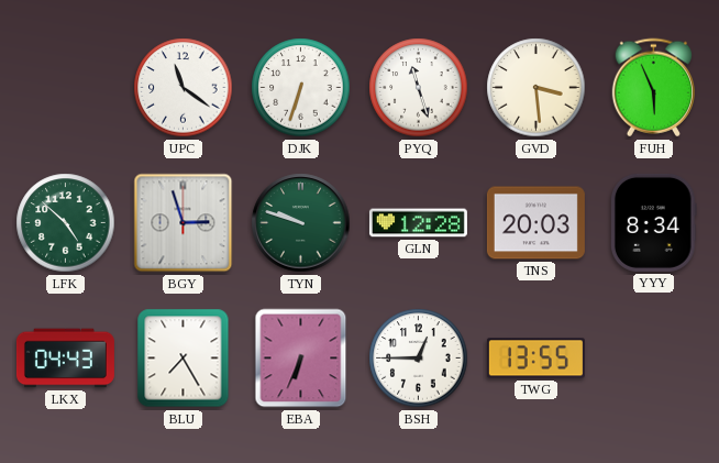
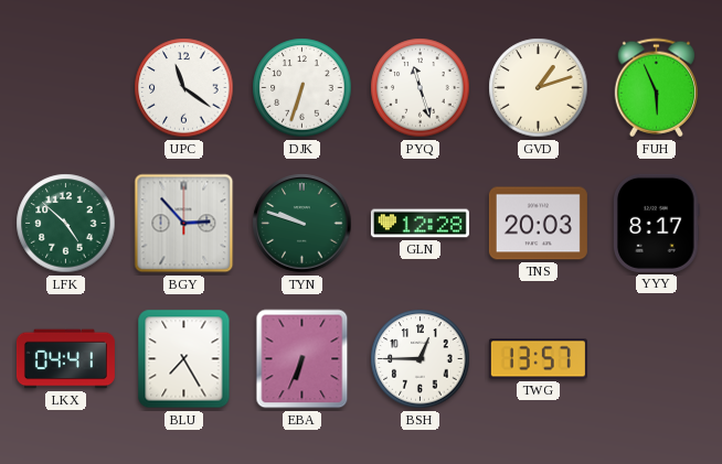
GVD: 3:29 -> 1:12
BGY: 2:57 -> 2:53
YYY: 8:34 -> 8:17
LKX: 04:43 -> 04:41
TWG: 13:55 -> 13:57
